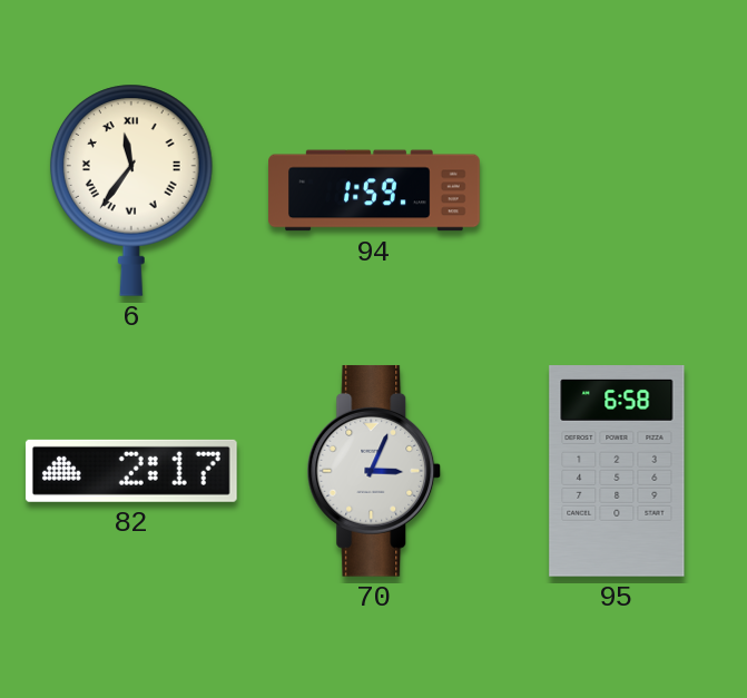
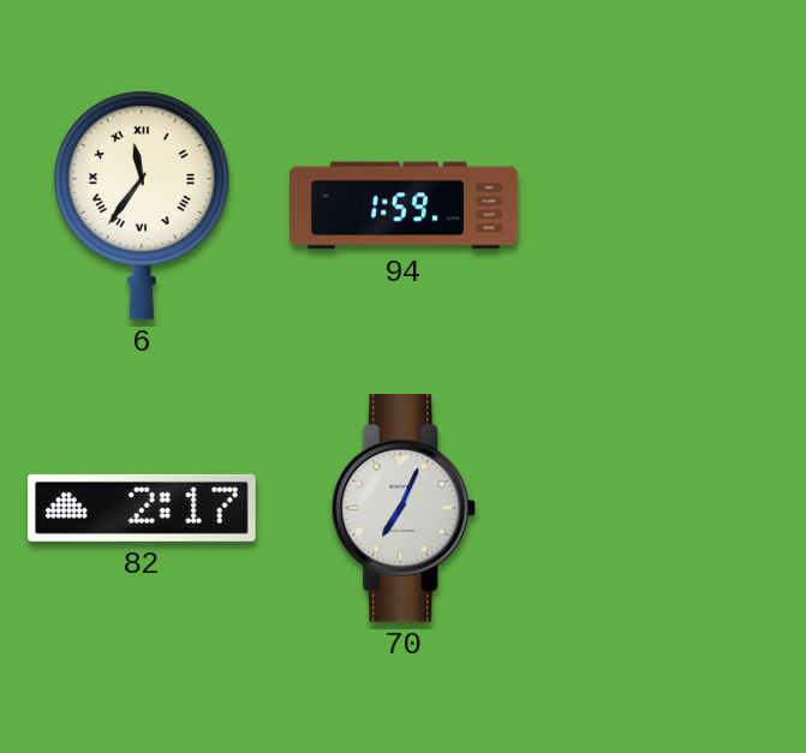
70: 3:04 -> 7:04
95: 6:58 -> none
